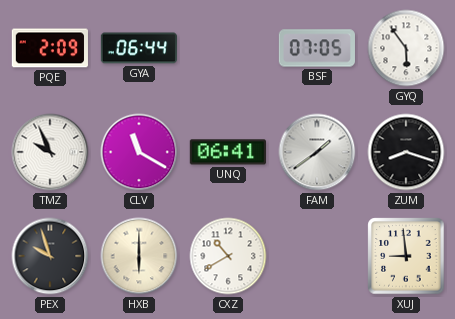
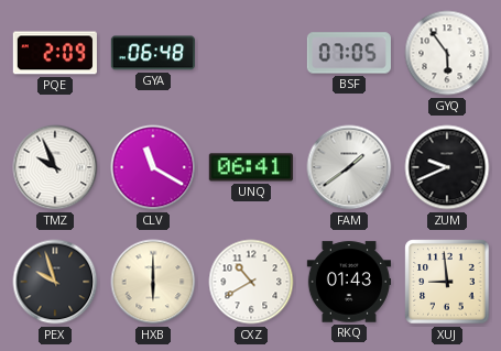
GYA: 06:44 -> 06:48
ZUM: 8:18 -> 9:41
RKQ: none -> 01:43
